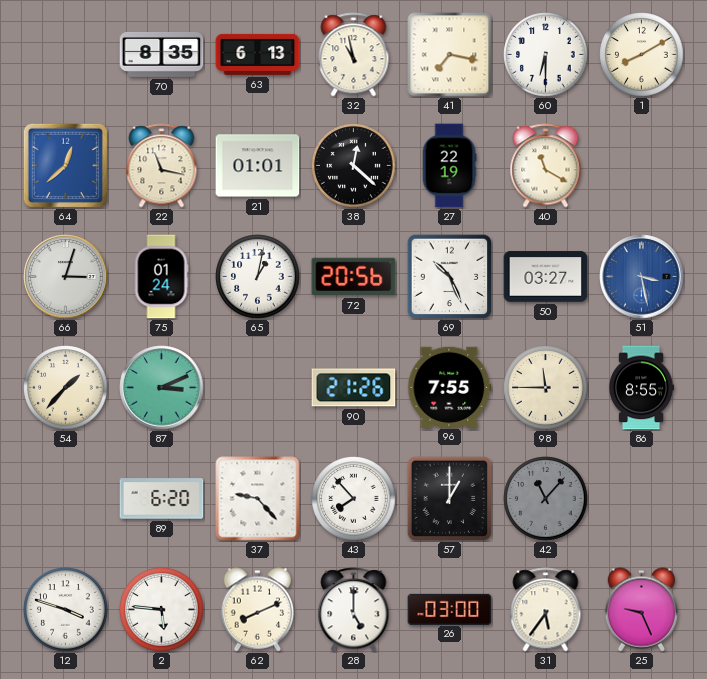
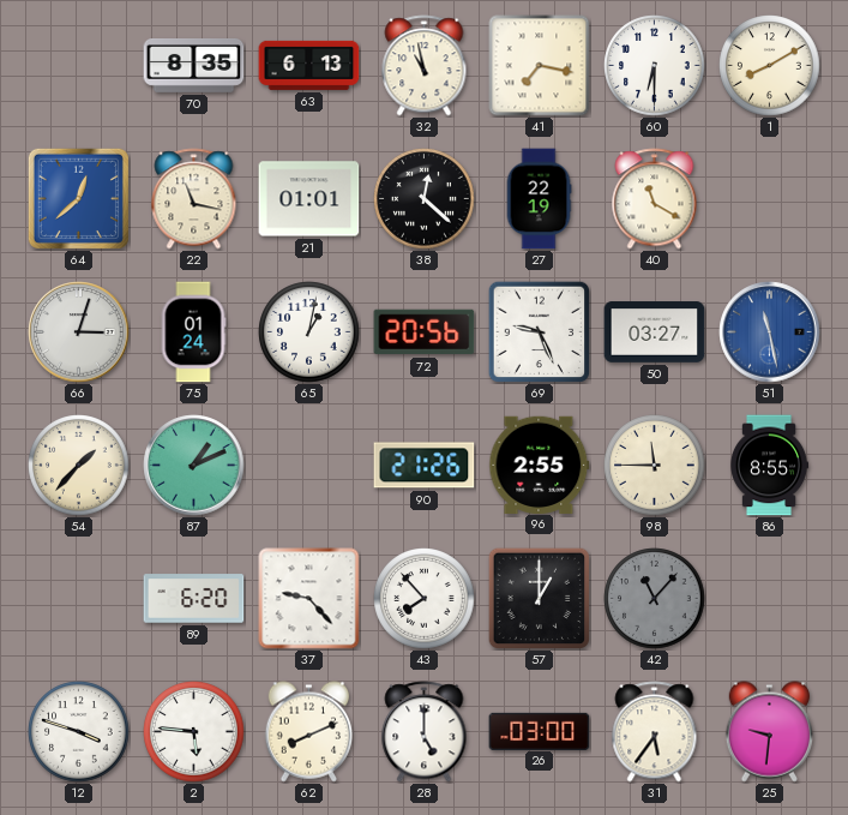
69: 10:26 -> 9:26
51: 3:28 -> 11:28
87: 3:11 -> 1:11
96: 7:55 -> 2:55
25: 9:26 -> 9:31
